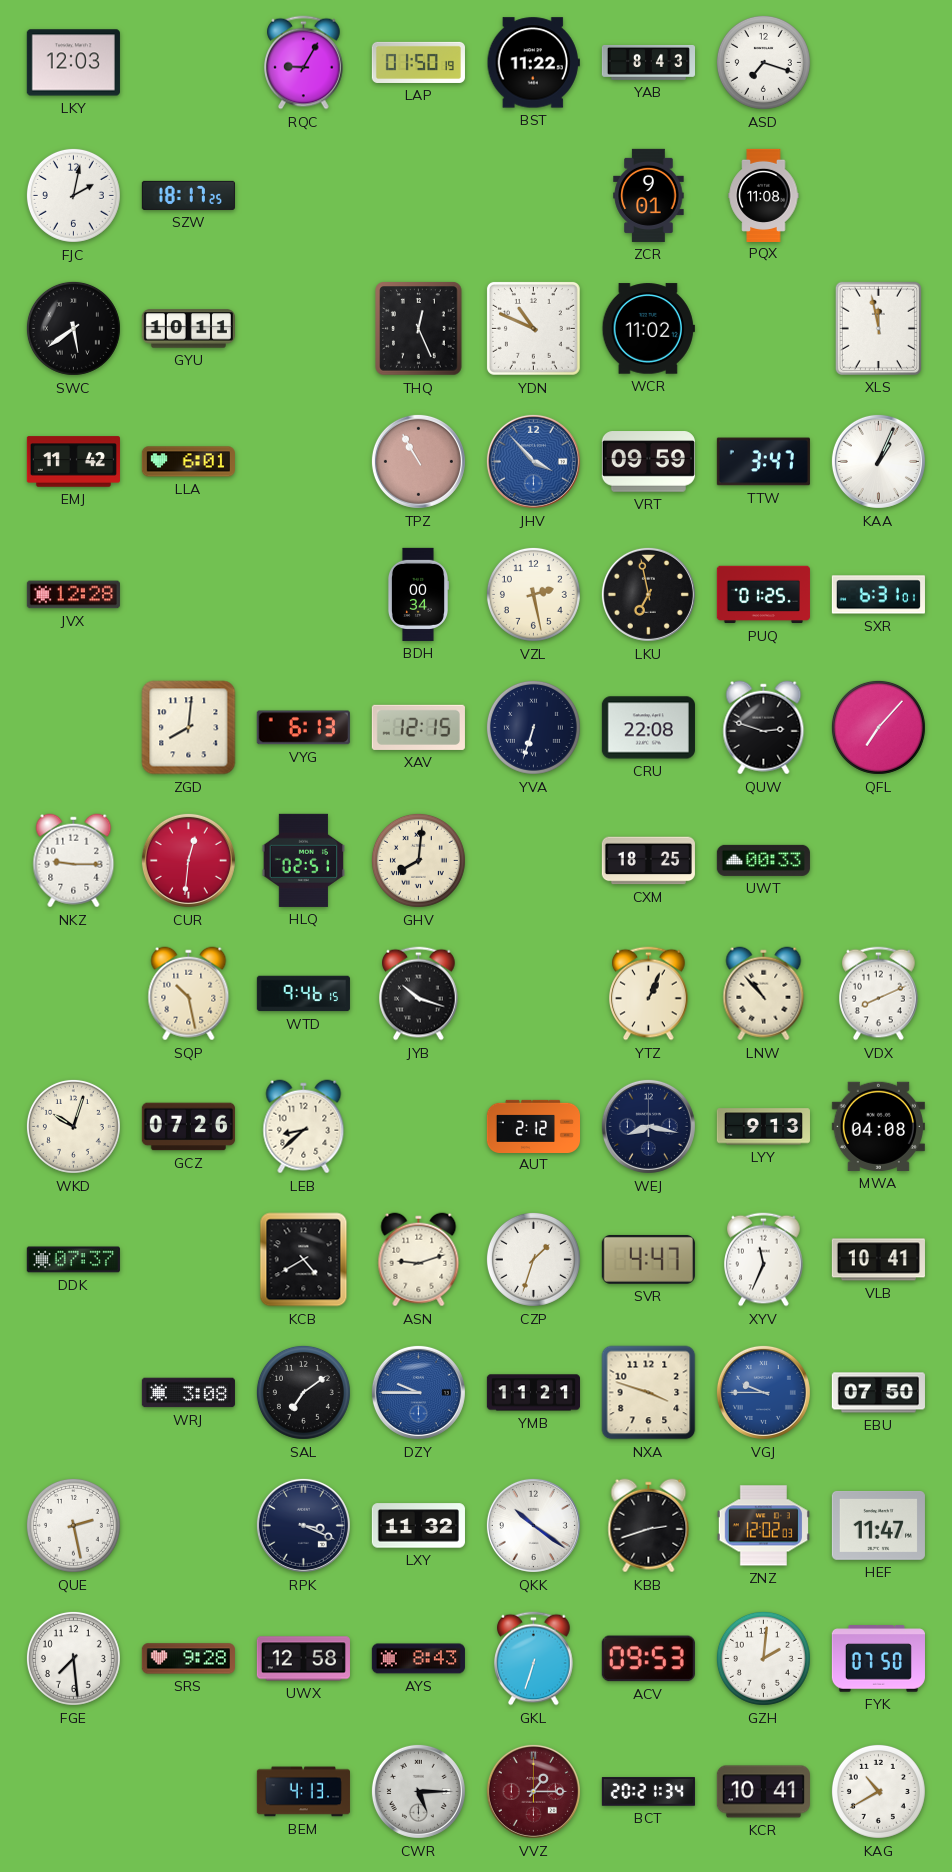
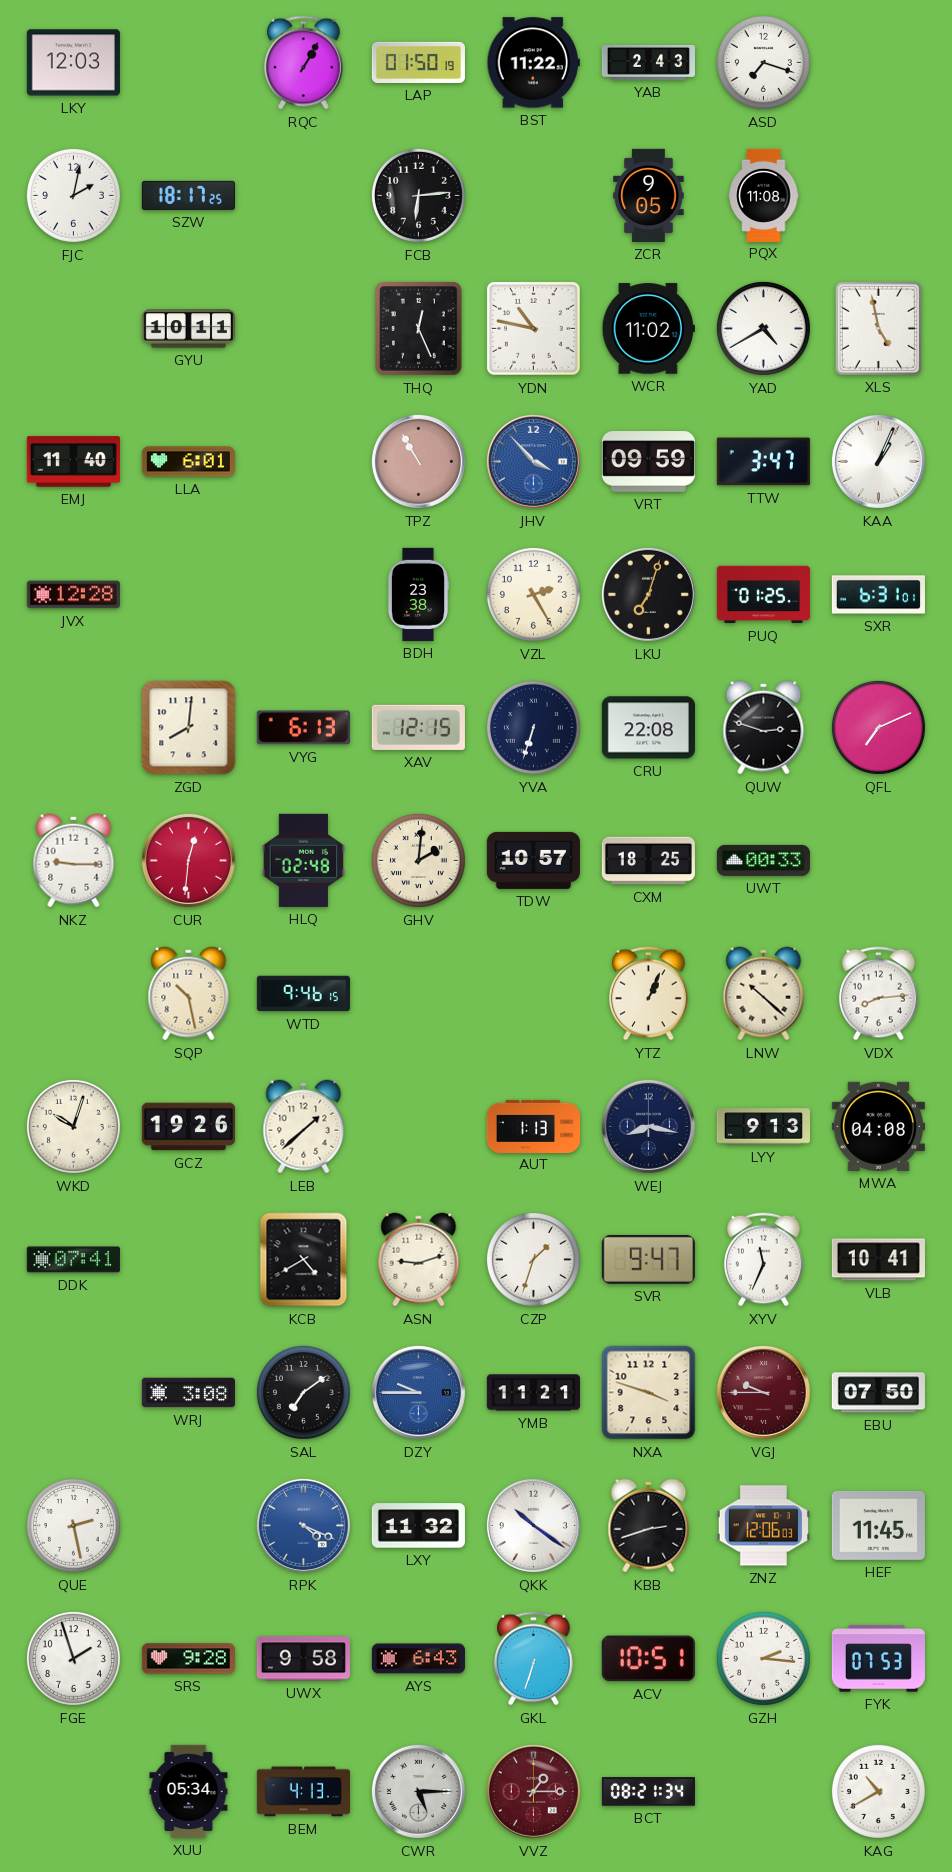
RQC: 9:05 -> 1:05
YAB: 8:43 -> 2:43
FCB: none -> 6:14
ZCR: 9:01 -> 9:05
SWC: 5:39 -> none
YDN: 10:49 -> 10:47
YAD: none -> 4:40
XLS: 11:58 -> 4:58
EMJ: 11:42 -> 11:40
BDH: 00:34 -> 23:38
VZL: 2:28 -> 2:25
LKU: 6:58 -> 7:03
QFL: 7:07 -> 7:11
HLQ: 02:51 -> 02:48
GHV: 8:01 -> 2:01
TDW: none -> 10:57
JYB: 10:18 -> none
LNW: 10:53 -> 10:22
VDX: 8:11 -> 8:14
GCZ: 07:26 -> 19:26
LEB: 8:38 -> 1:38
AUT: 2:12 -> 1:13
DDK: 07:37 -> 07:41
SVR: 4:47 -> 9:47
VGJ dial: blue -> burgundy
RPK: 3:19 -> 4:19
RPK dial: navy -> blue
ZNZ: 12:02 -> 12:06
HEF: 11:47 -> 11:45
FGE: 7:29 -> 1:57
UWX: 12:58 -> 9:58
AYS: 8:43 -> 6:43
ACV: 09:53 -> 10:51
GZH: 2:01 -> 2:16
FYK: 07:50 -> 07:53
XUU: none -> 05:34
BCT: 20:21 -> 08:21
KCR: 10:41 -> none
